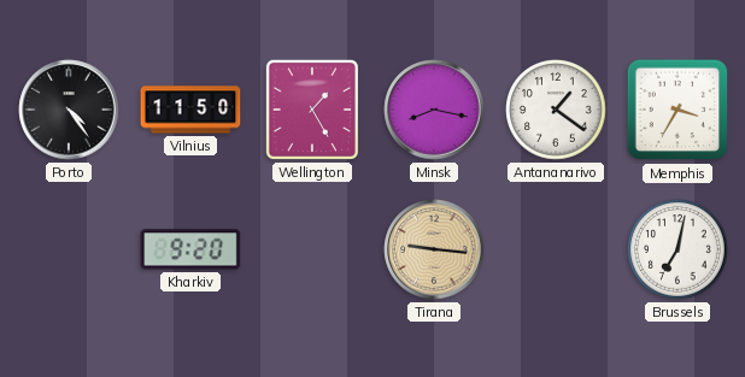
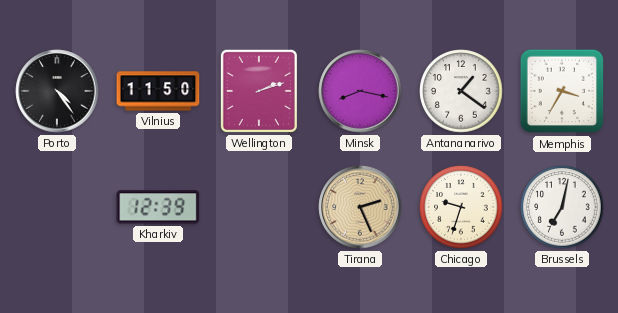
Wellington: 1:25 -> 2:12
Kharkiv: 9:20 -> 12:39
Tirana: 9:16 -> 2:26
Chicago: none -> 9:33
